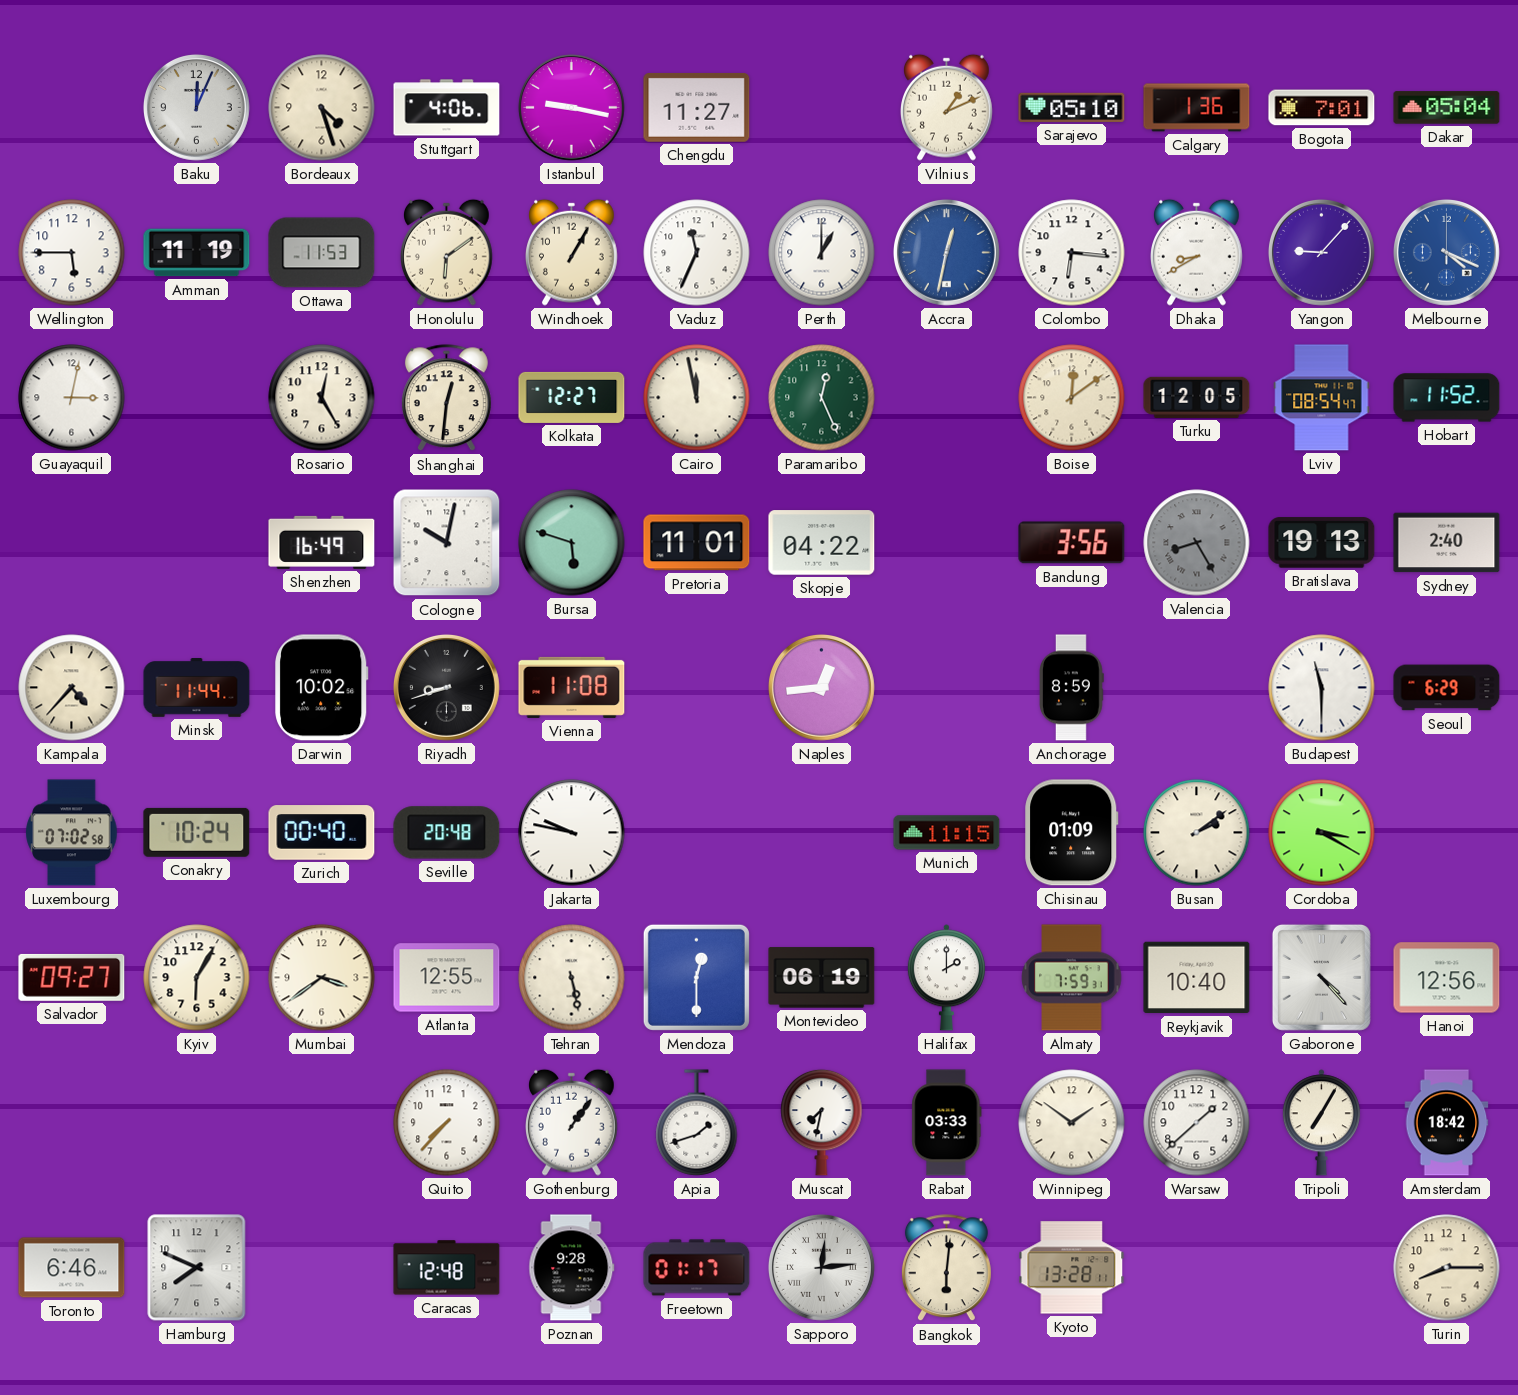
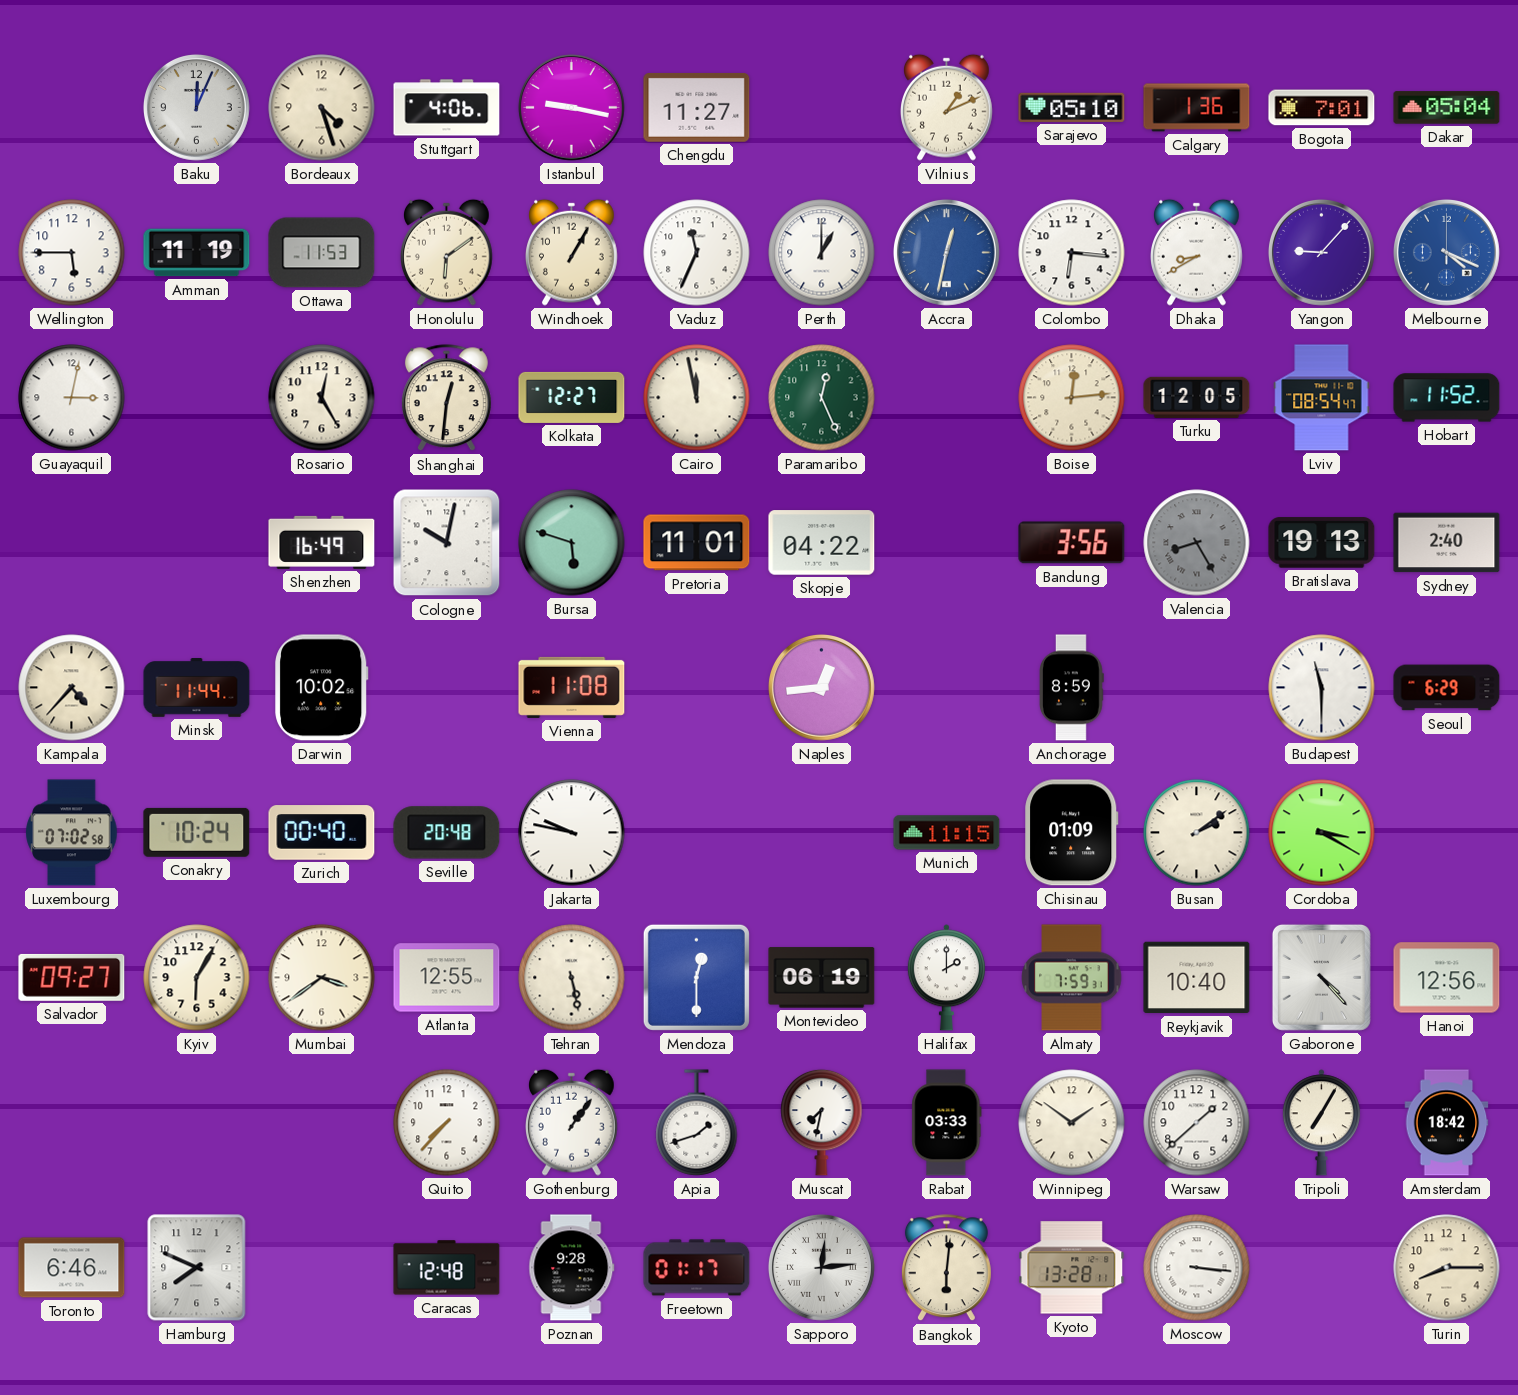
Boise: 12:09 -> 12:14
Riyadh: 8:42 -> none
Moscow: none -> 3:16
